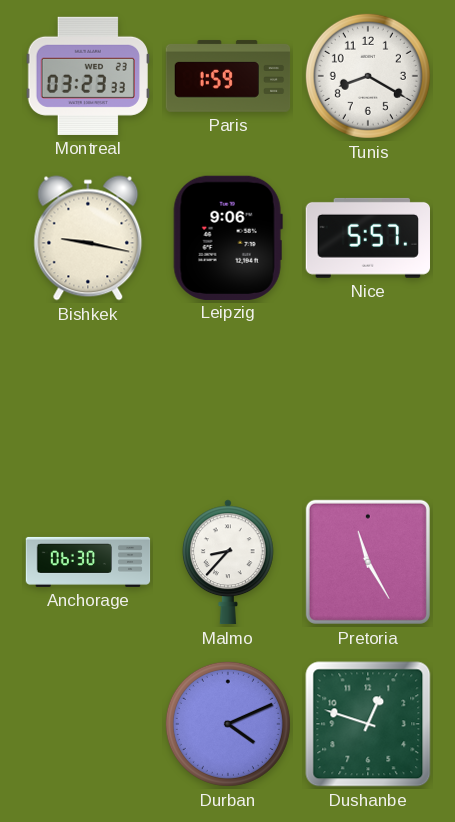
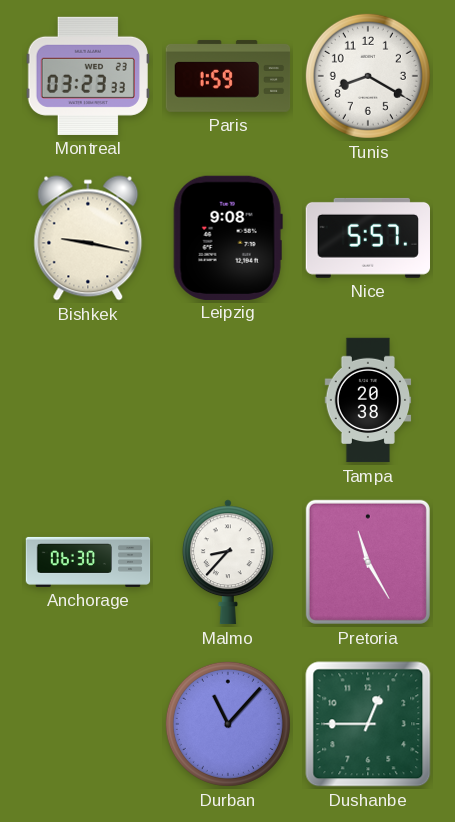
Leipzig: 9:06 -> 9:08
Tampa: none -> 20:38
Durban: 4:11 -> 11:07
Dushanbe: 12:48 -> 12:45
